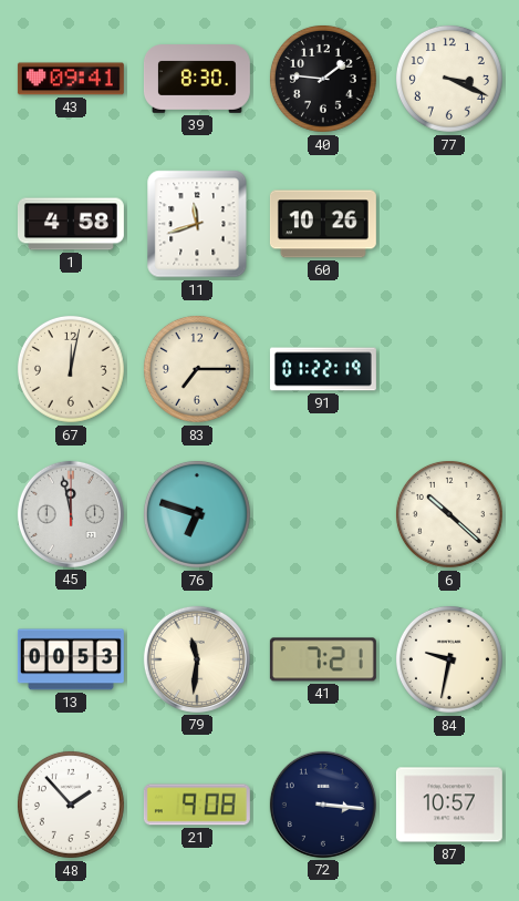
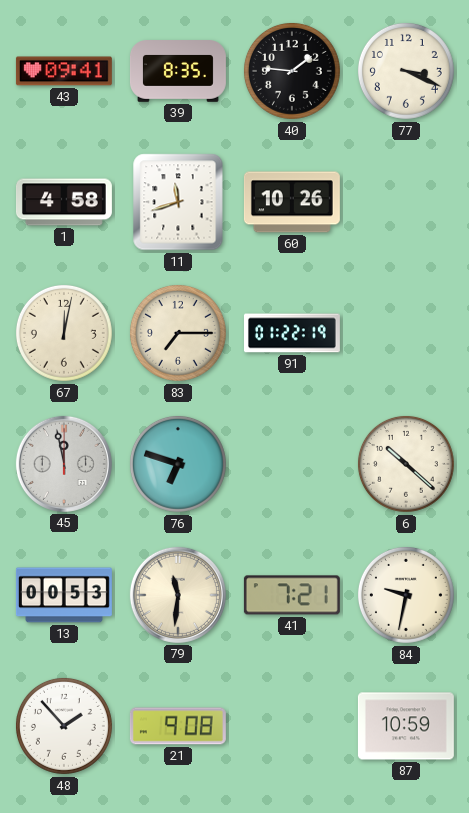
39: 8:30 -> 8:35
72: 3:16 -> none
87: 10:57 -> 10:59
